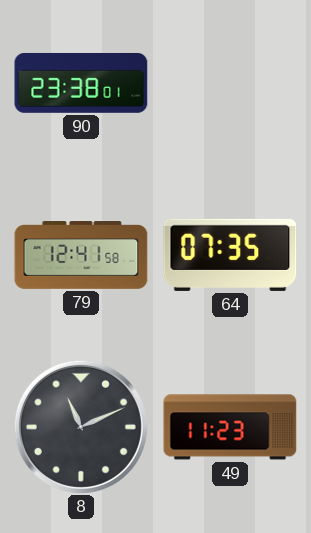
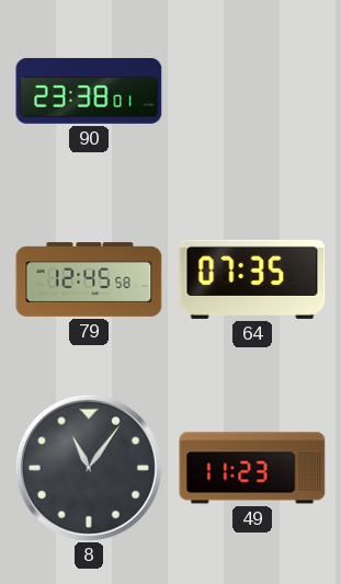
79: 12:41 -> 12:45
8: 11:11 -> 11:06
